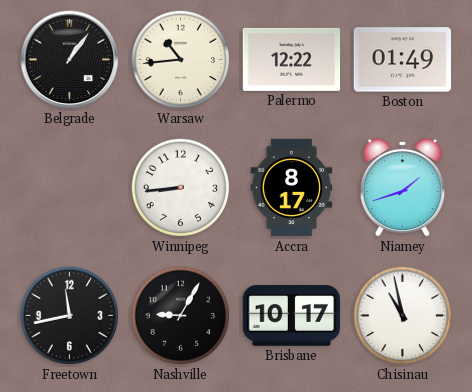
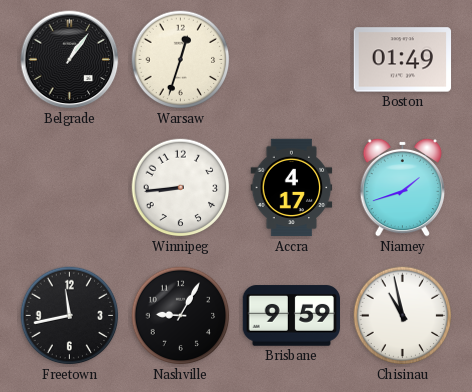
Warsaw: 10:44 -> 12:33
Palermo: 12:22 -> none
Accra: 8:17 -> 4:17
Brisbane: 10:17 -> 9:59
